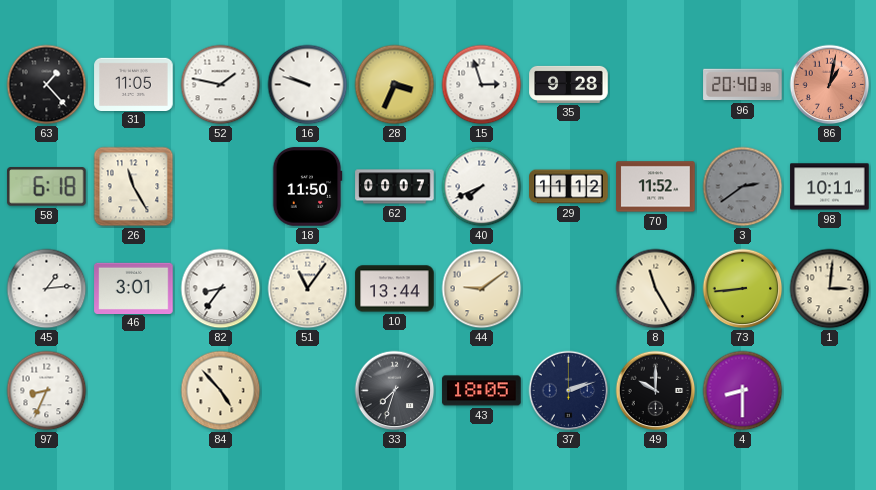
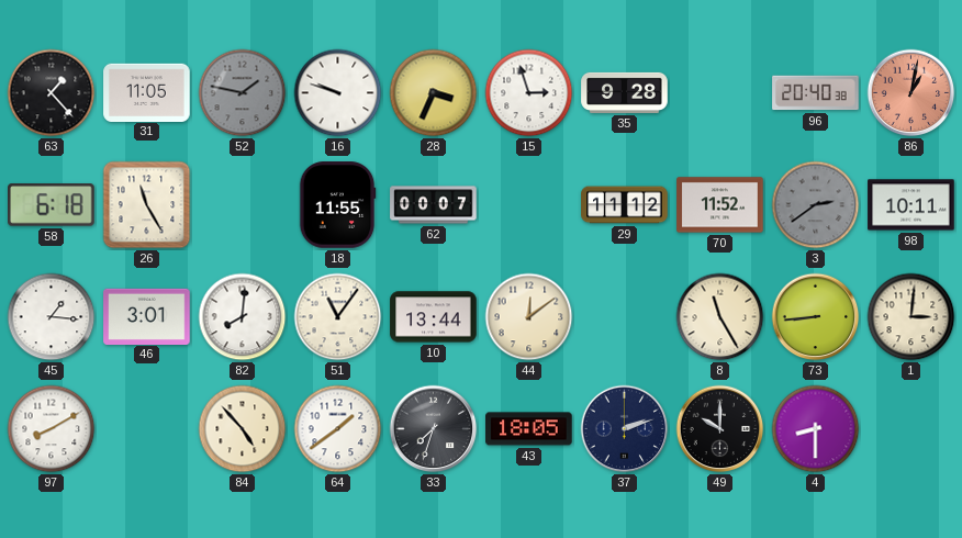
52 dial: white -> grey
18: 11:50 -> 11:55
40: 7:41 -> none
45: 1:14 -> 1:16
82: 8:36 -> 8:01
44: 9:09 -> 12:09
97: 8:34 -> 8:10
64: none -> 1:39
